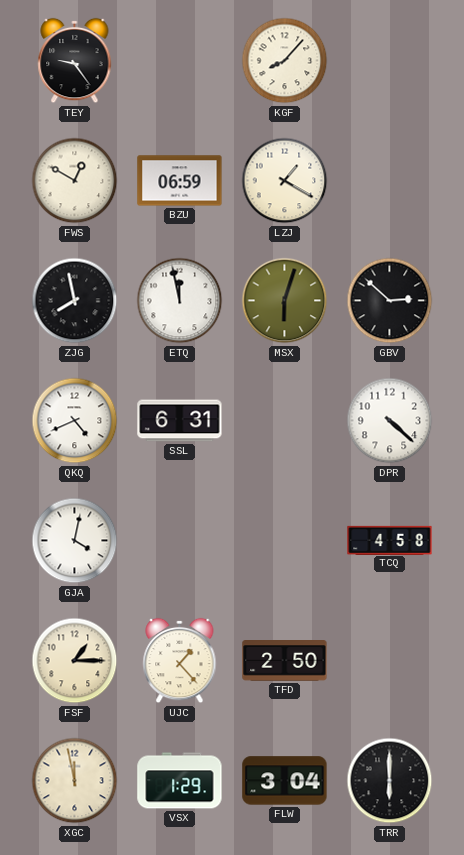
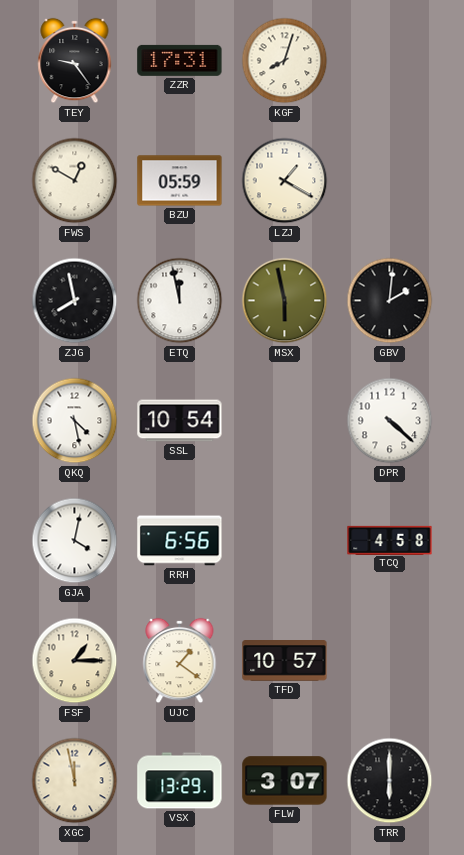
ZZR: none -> 17:31
KGF: 8:07 -> 8:03
BZU: 06:59 -> 05:59
MSX: 6:03 -> 5:58
GBV: 2:52 -> 2:01
QKQ: 4:41 -> 4:28
SSL: 6:31 -> 10:54
RRH: none -> 6:56
UJC: 1:23 -> 1:21
TFD: 2:50 -> 10:57
VSX: 1:29 -> 13:29
FLW: 3:04 -> 3:07
